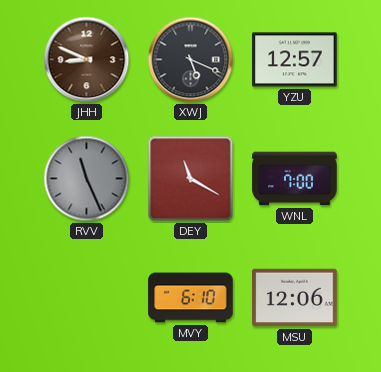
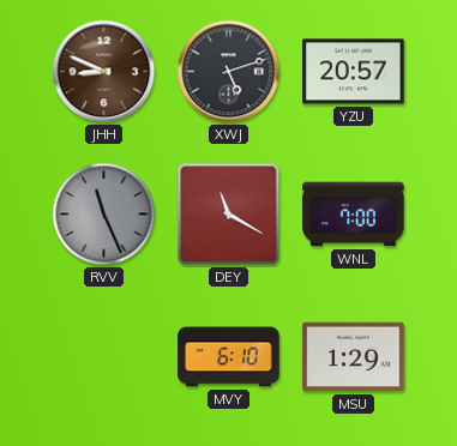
XWJ: 5:19 -> 5:12
YZU: 12:57 -> 20:57
MSU: 12:06 -> 1:29
